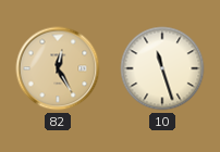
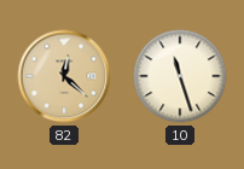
82: 12:25 -> 12:22
